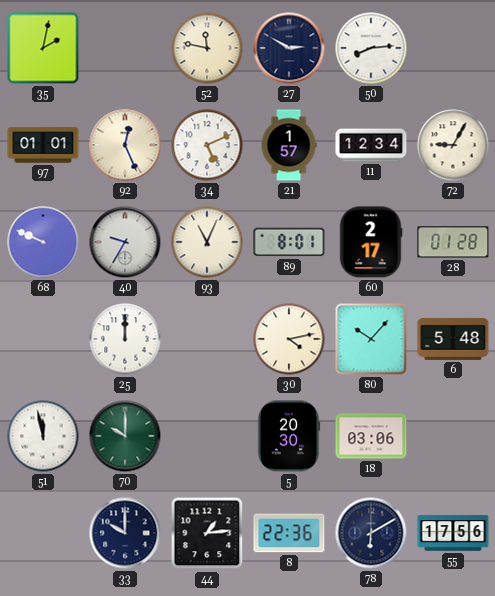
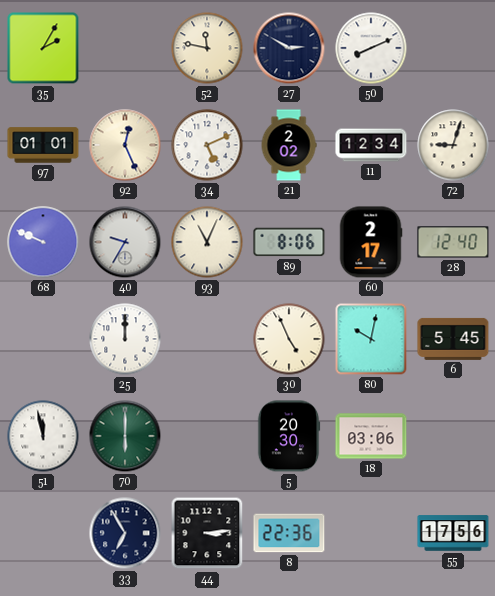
35: 2:02 -> 2:05
50: 8:14 -> 8:11
21: 1:57 -> 2:02
72: 9:05 -> 9:03
89: 8:01 -> 8:06
28: 01:28 -> 12:40
30: 4:13 -> 4:56
80: 10:07 -> 10:02
6: 5:48 -> 5:45
70: 10:00 -> 6:00
33: 10:00 -> 6:55
44: 1:14 -> 3:14
78: 6:10 -> none
